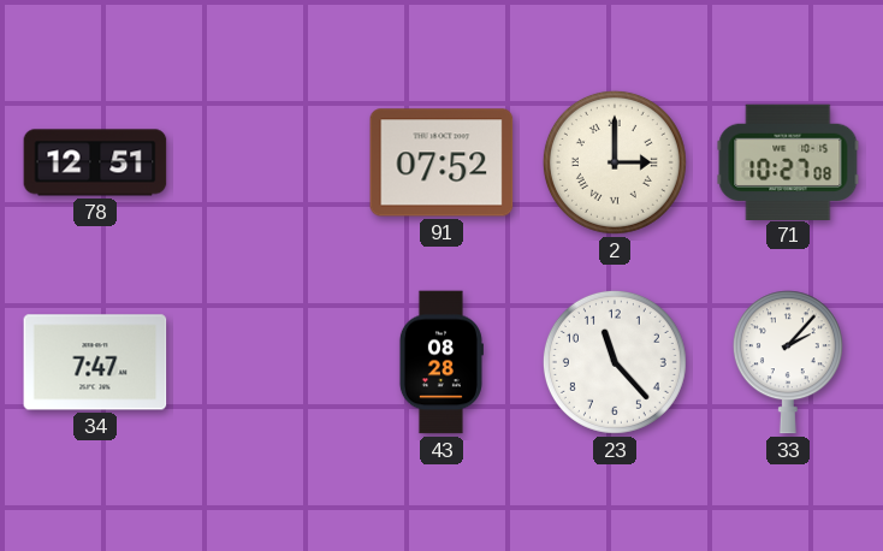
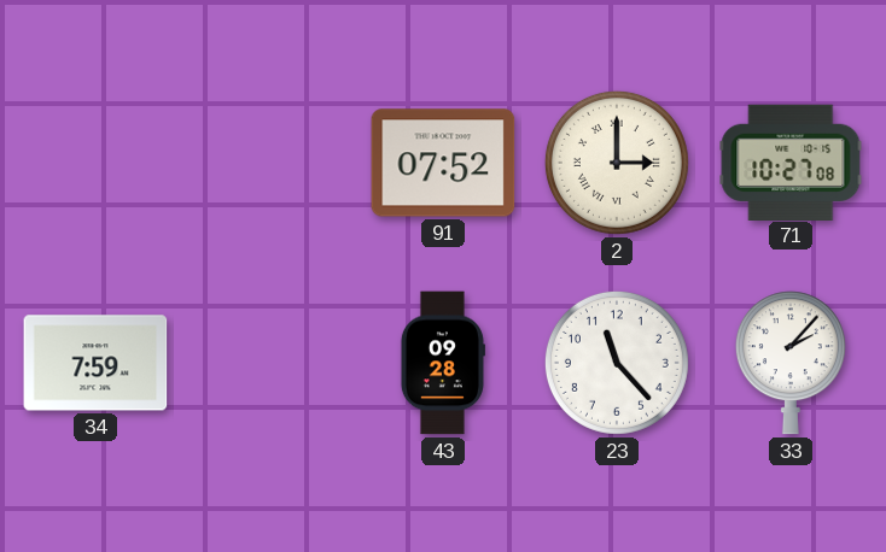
78: 12:51 -> none
34: 7:47 -> 7:59
43: 08:28 -> 09:28
